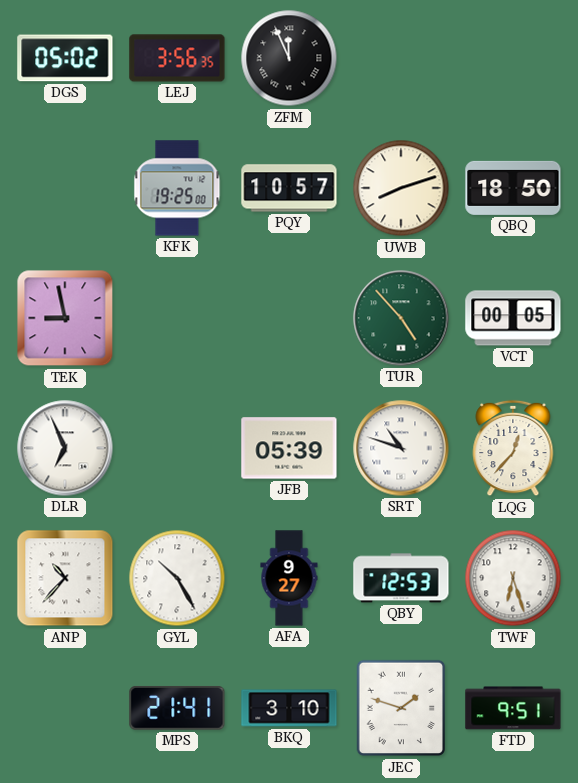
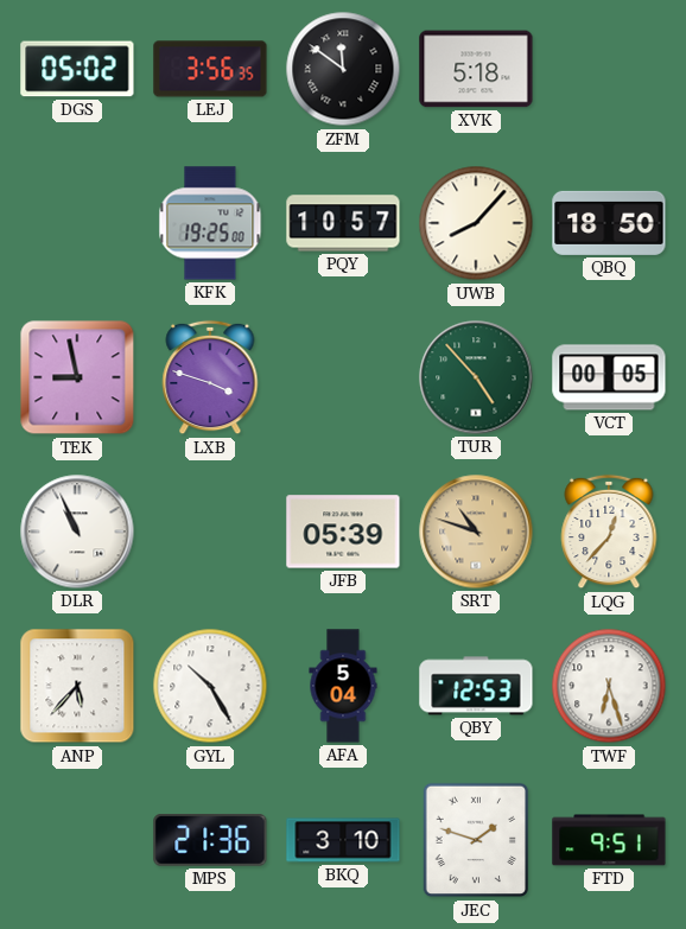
ZFM: 11:56 -> 11:51
XVK: none -> 5:18
UWB: 8:12 -> 8:07
LXB: none -> 3:48
DLR: 6:56 -> 10:56
SRT dial: white -> champagne
ANP: 10:37 -> 5:37
AFA: 9:27 -> 5:04
MPS: 21:41 -> 21:36
